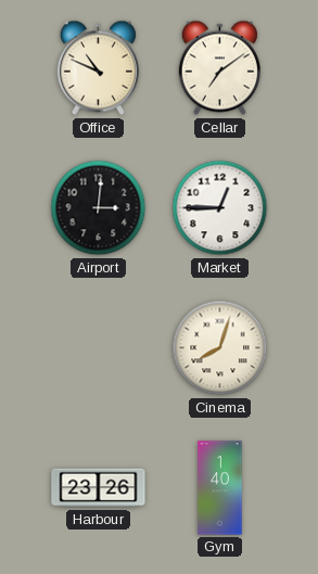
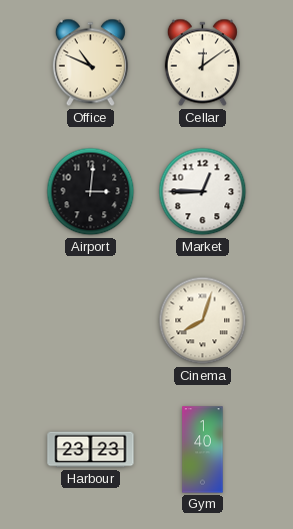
Cellar: 7:09 -> 12:09
Harbour: 23:26 -> 23:23
